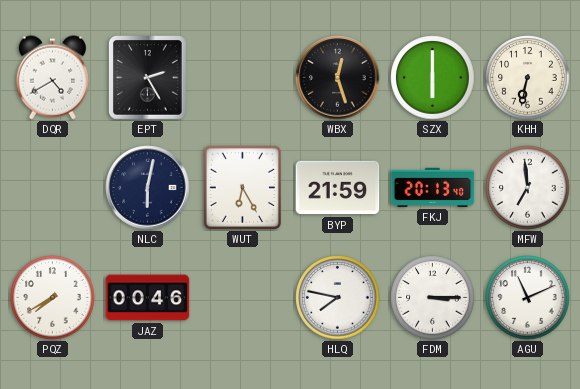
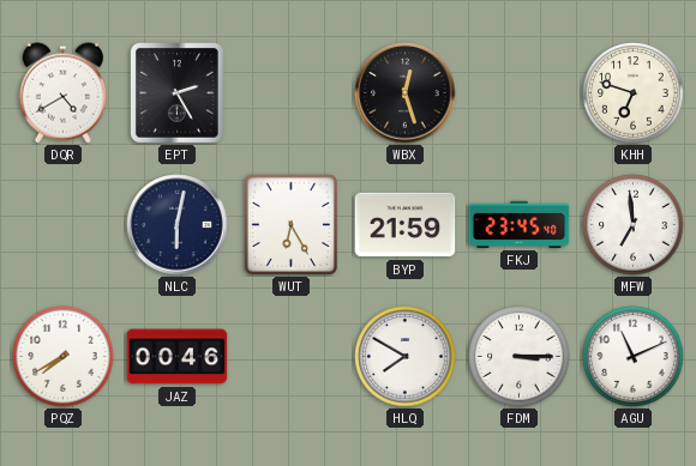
SZX: 6:00 -> none
KHH: 6:32 -> 6:48
FKJ: 20:13 -> 23:45
HLQ: 7:47 -> 7:50
